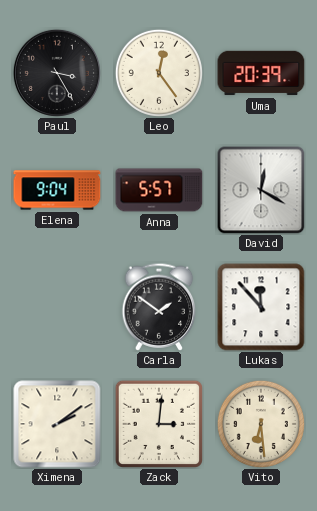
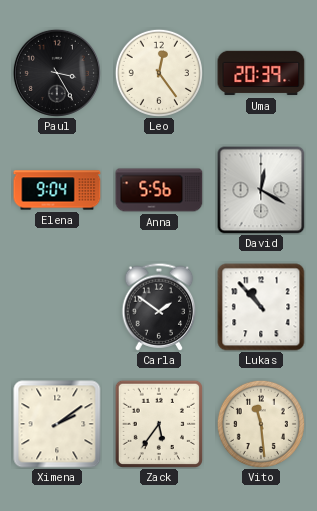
Anna: 5:57 -> 5:56
Lukas: 11:53 -> 10:53
Zack: 3:01 -> 5:36
Vito: 6:29 -> 11:29
